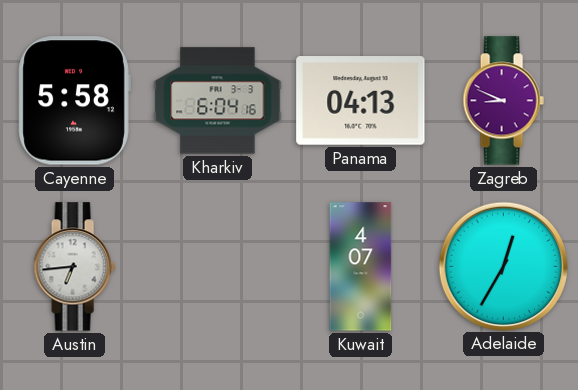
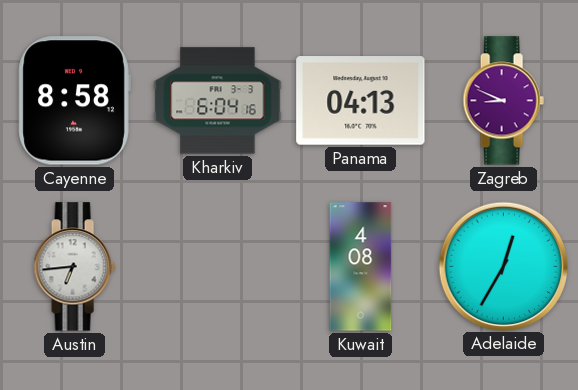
Cayenne: 5:58 -> 8:58
Kuwait: 4:07 -> 4:08
